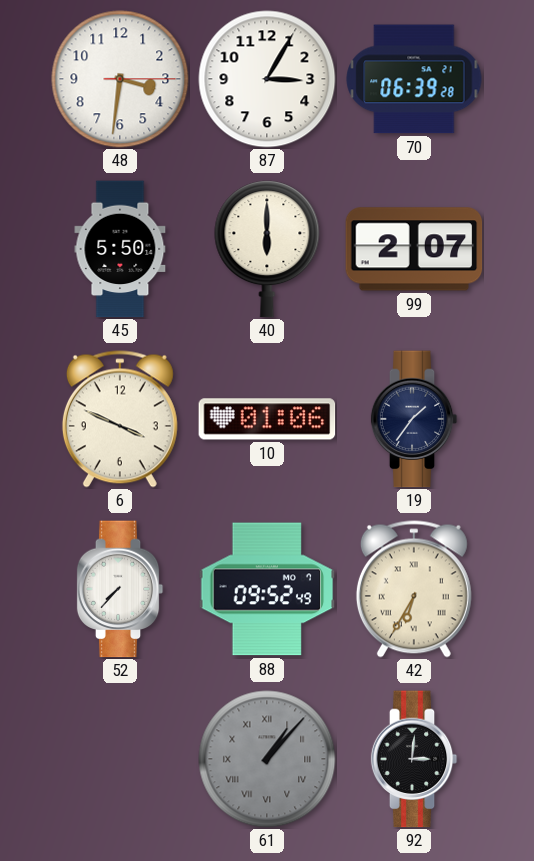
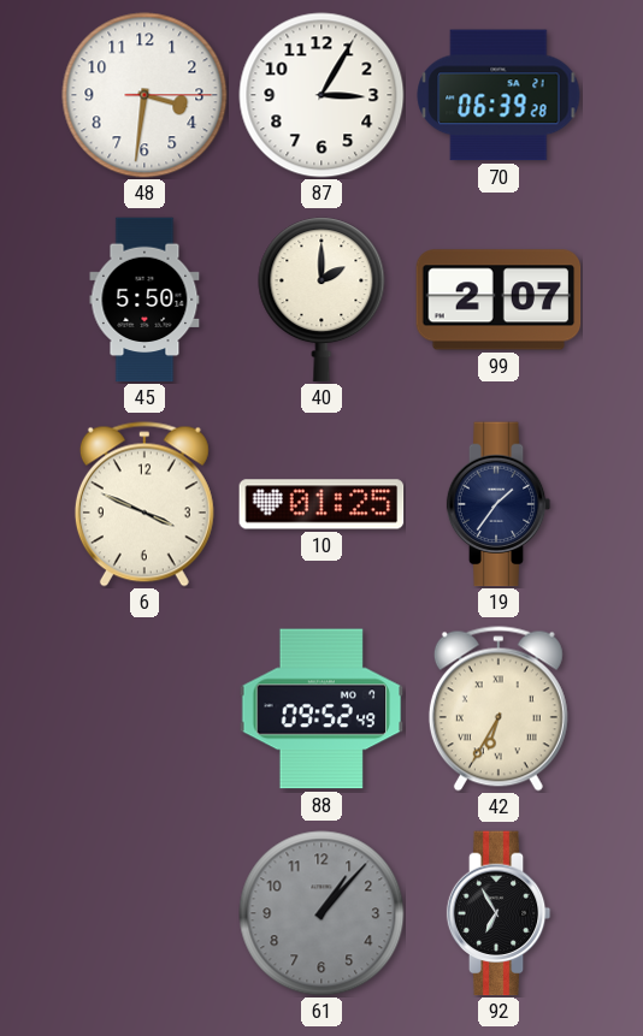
40: 6:00 -> 2:00
10: 01:06 -> 01:25
52: 7:37 -> none
61 numerals: Roman -> Arabic
92: 3:01 -> 6:55
